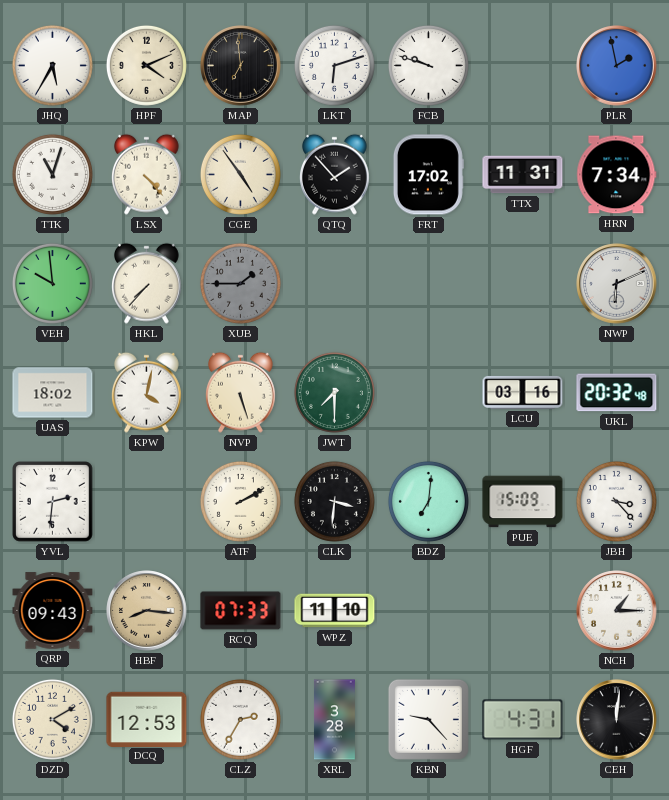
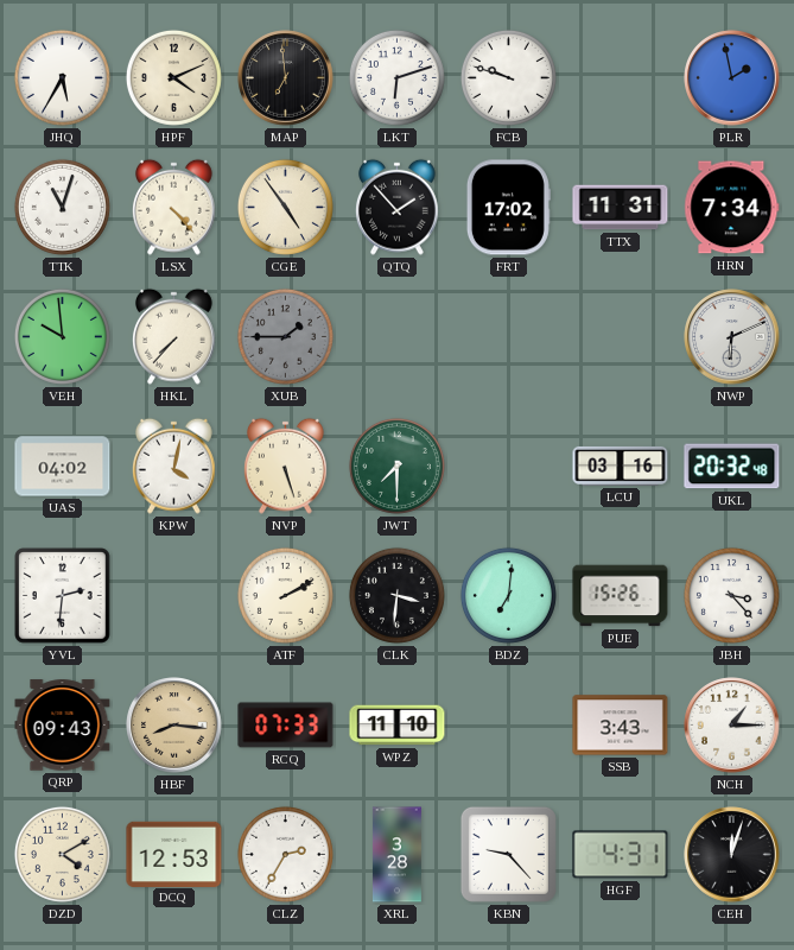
UAS: 18:02 -> 04:02
PUE: 15:09 -> 15:26
SSB: none -> 3:43
CEH: 12:01 -> 12:03
